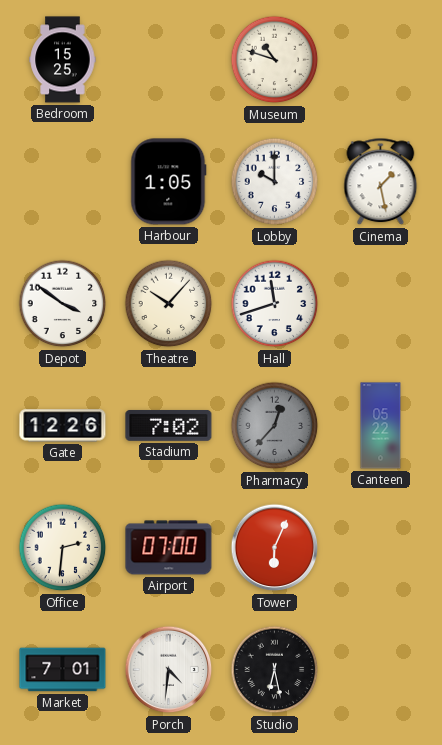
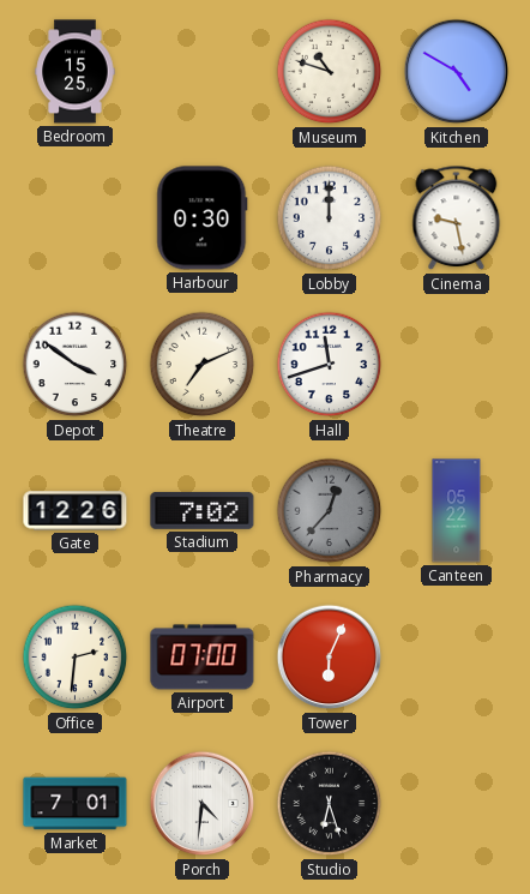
Kitchen: none -> 4:50
Harbour: 1:05 -> 0:30
Lobby: 10:00 -> 12:00
Cinema: 1:28 -> 9:28
Theatre: 10:07 -> 7:11
Studio: 6:28 -> 6:27
